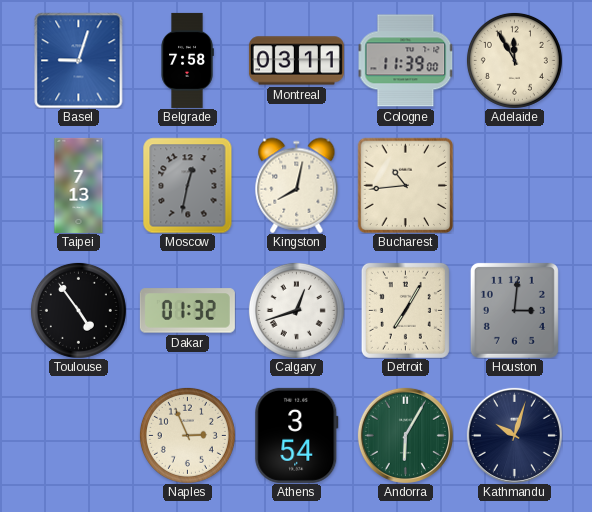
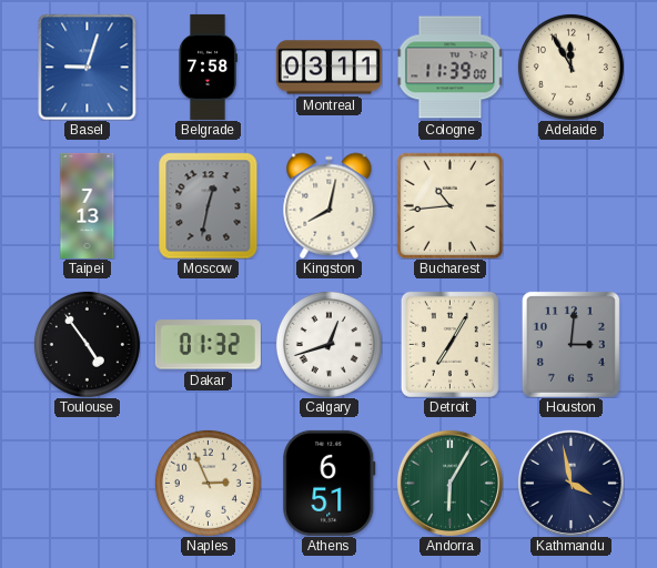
Athens: 3:54 -> 6:51
Kathmandu: 10:03 -> 3:58
